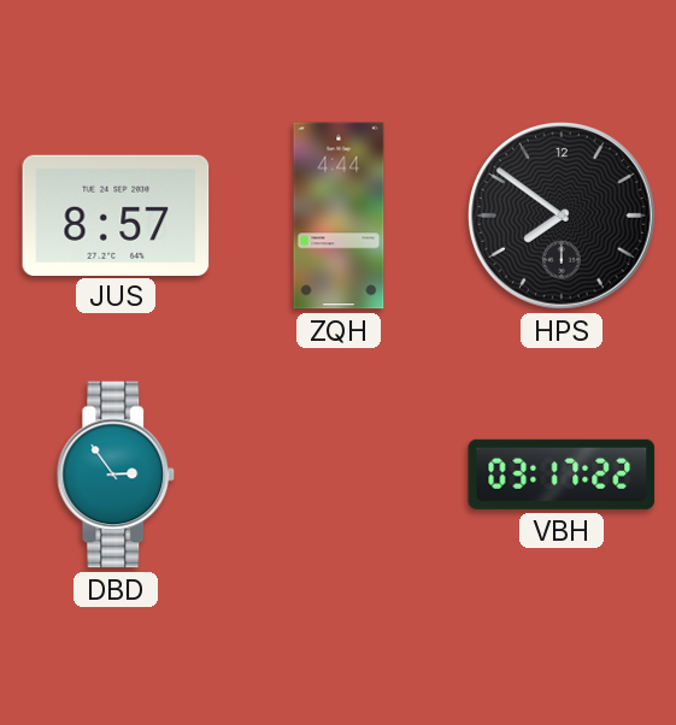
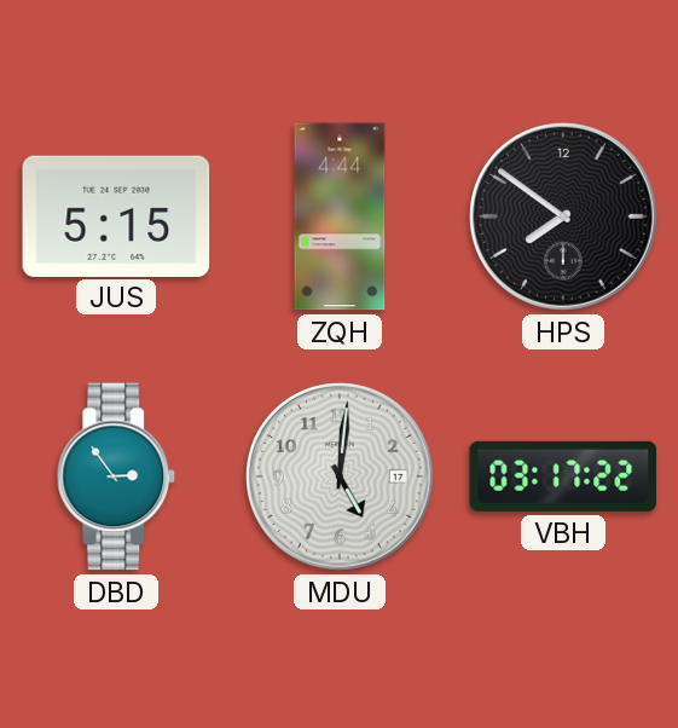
JUS: 8:57 -> 5:15
MDU: none -> 5:01
